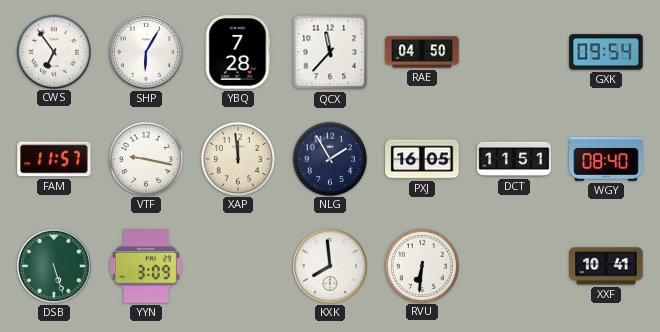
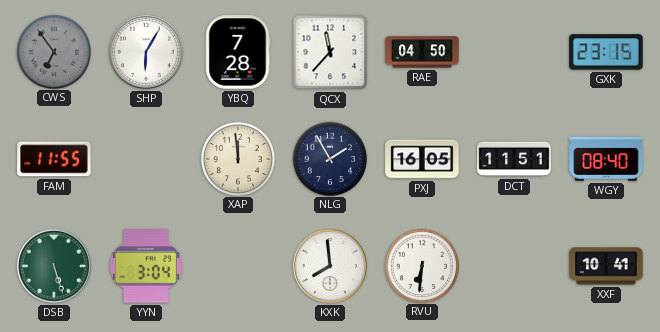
CWS dial: white -> grey
GXK: 09:54 -> 23:15
FAM: 11:57 -> 11:55
VTF: 9:17 -> none
YYN: 3:09 -> 3:04
